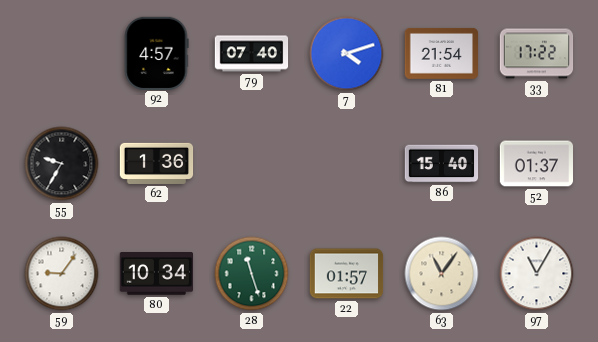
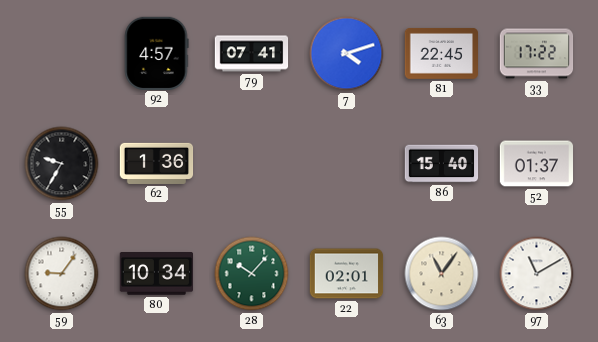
79: 07:40 -> 07:41
81: 21:54 -> 22:45
28: 11:27 -> 10:07
22: 01:57 -> 02:01
97: 11:05 -> 11:10
